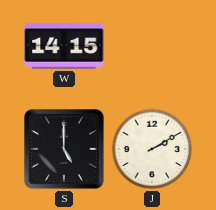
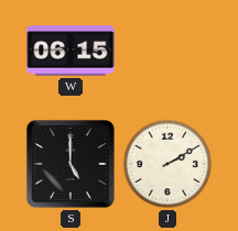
W: 14:15 -> 06:15
